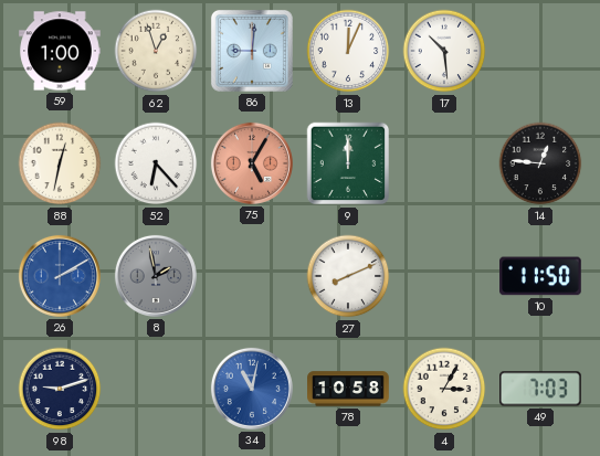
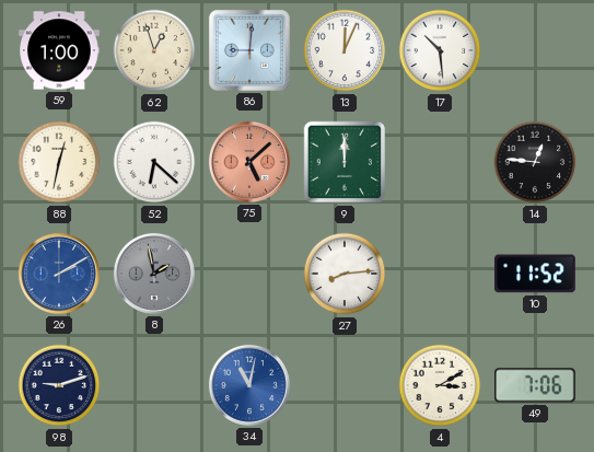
52: 6:23 -> 6:22
75: 5:05 -> 5:08
27: 8:11 -> 8:14
10: 11:50 -> 11:52
78: 10:58 -> none
4: 3:05 -> 3:10
49: 7:03 -> 7:06
